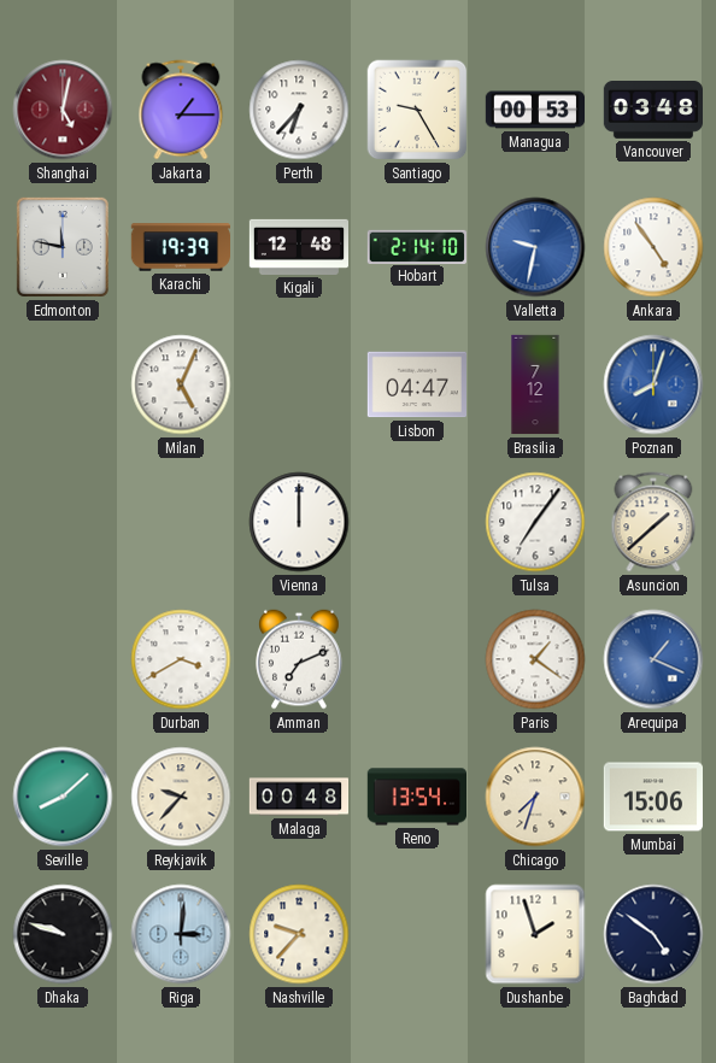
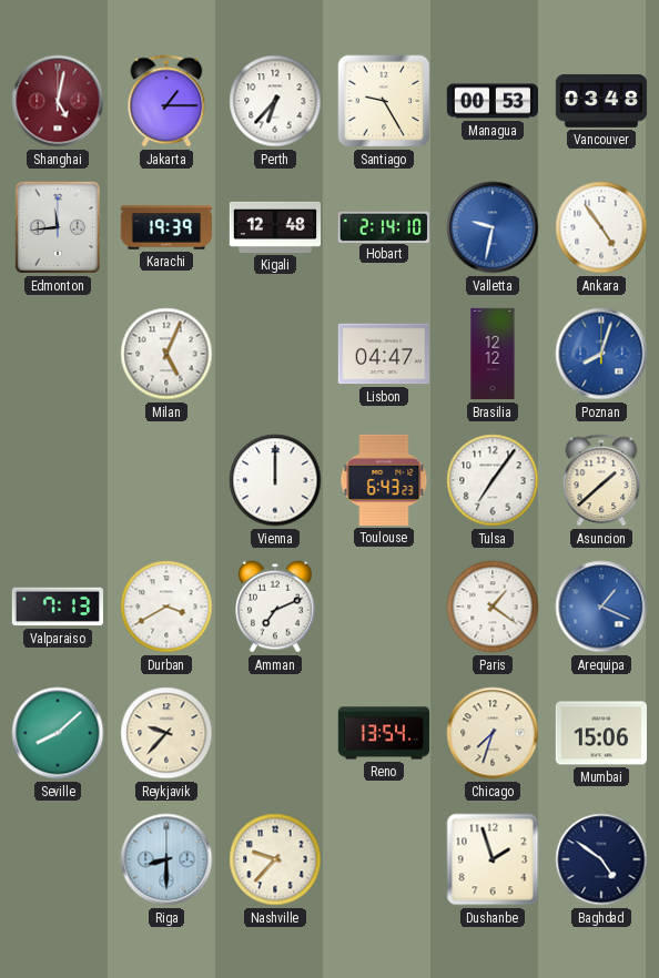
Edmonton: 11:47 -> 11:44
Brasilia: 7:12 -> 12:12
Toulouse: none -> 6:43
Valparaiso: none -> 7:13
Malaga: 00:48 -> none
Dhaka: 9:48 -> none
Riga: 3:01 -> 8:30
